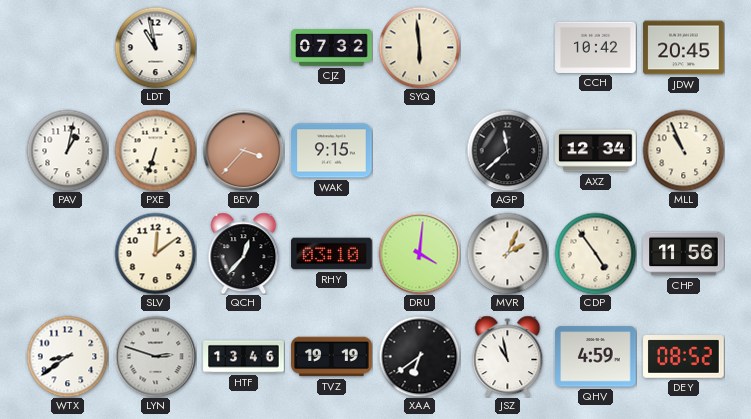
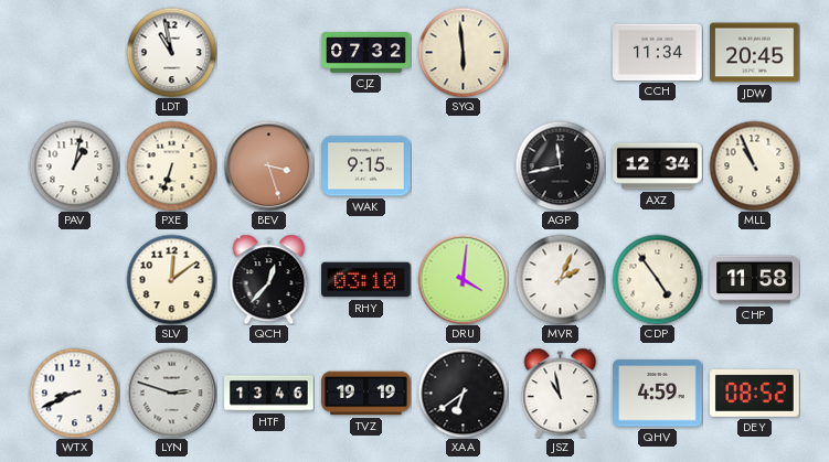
CCH: 10:42 -> 11:34
BEV: 3:37 -> 3:27
AGP: 11:38 -> 11:43
CHP: 11:56 -> 11:58
WTX: 8:39 -> 8:41
